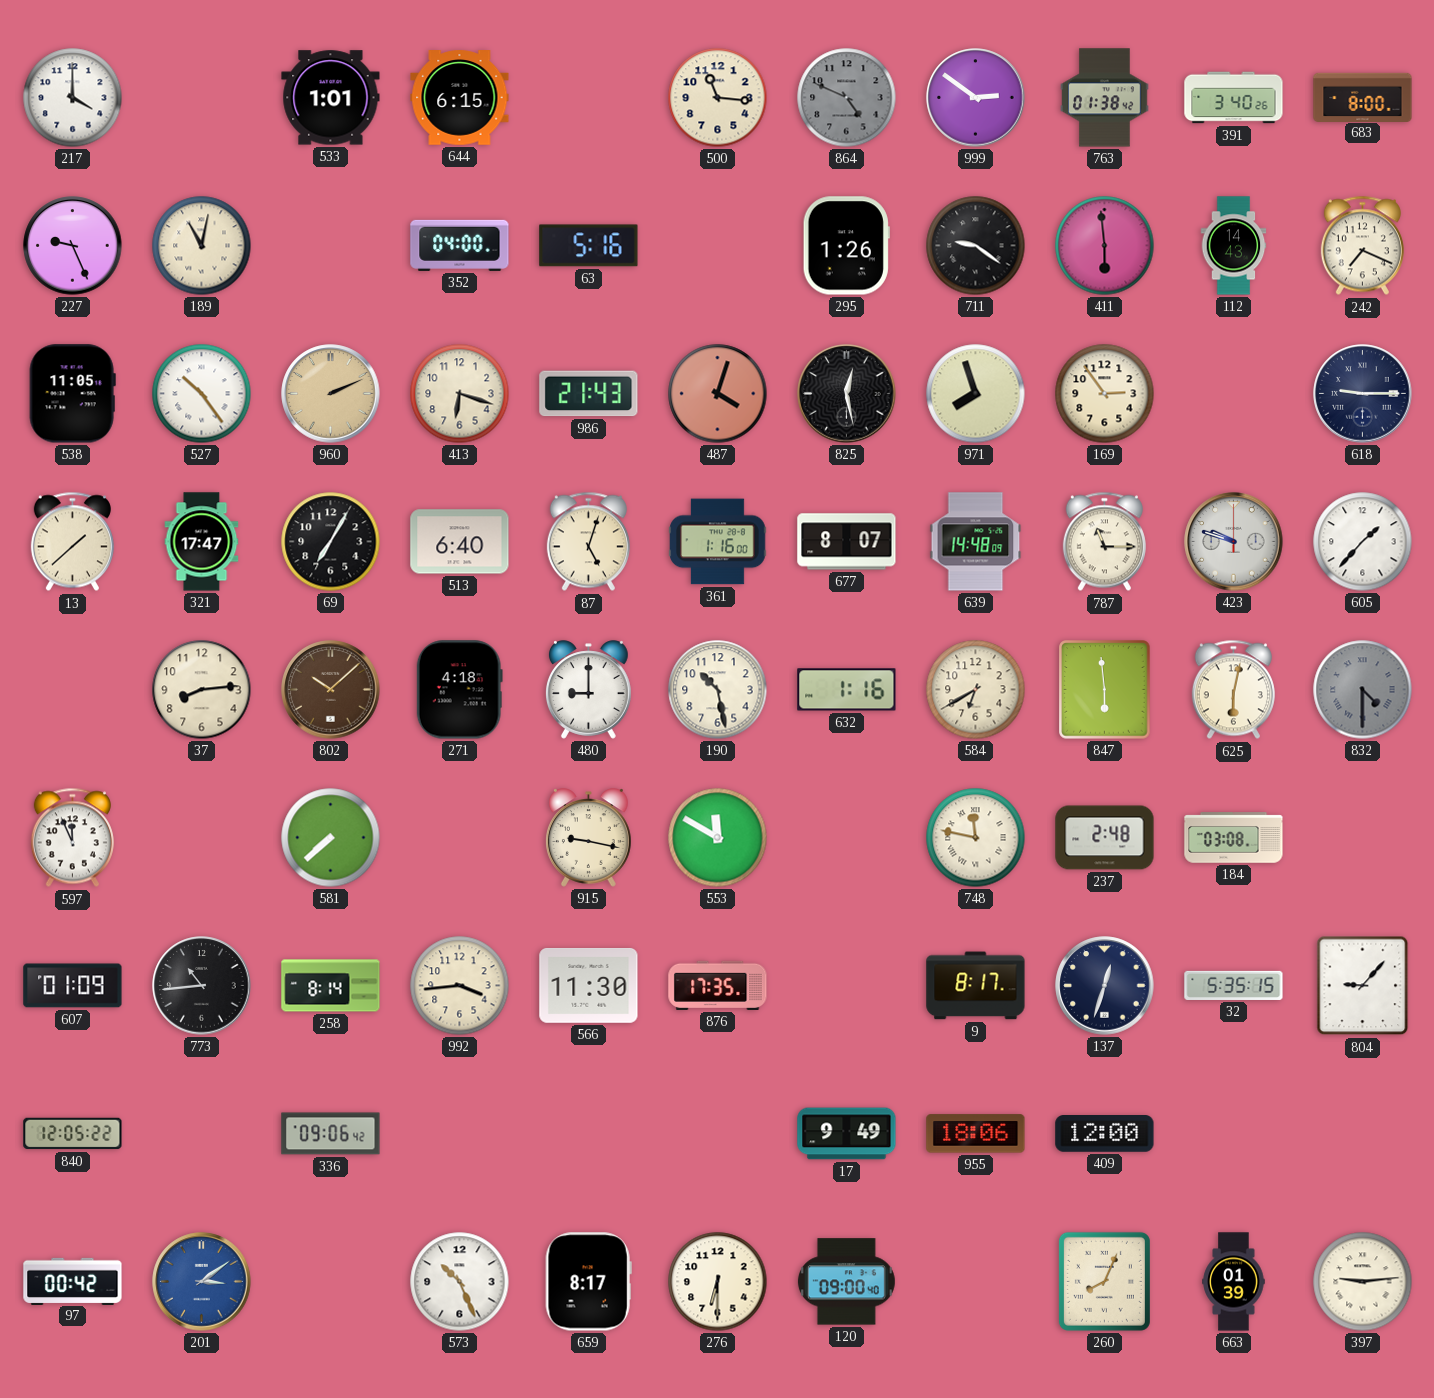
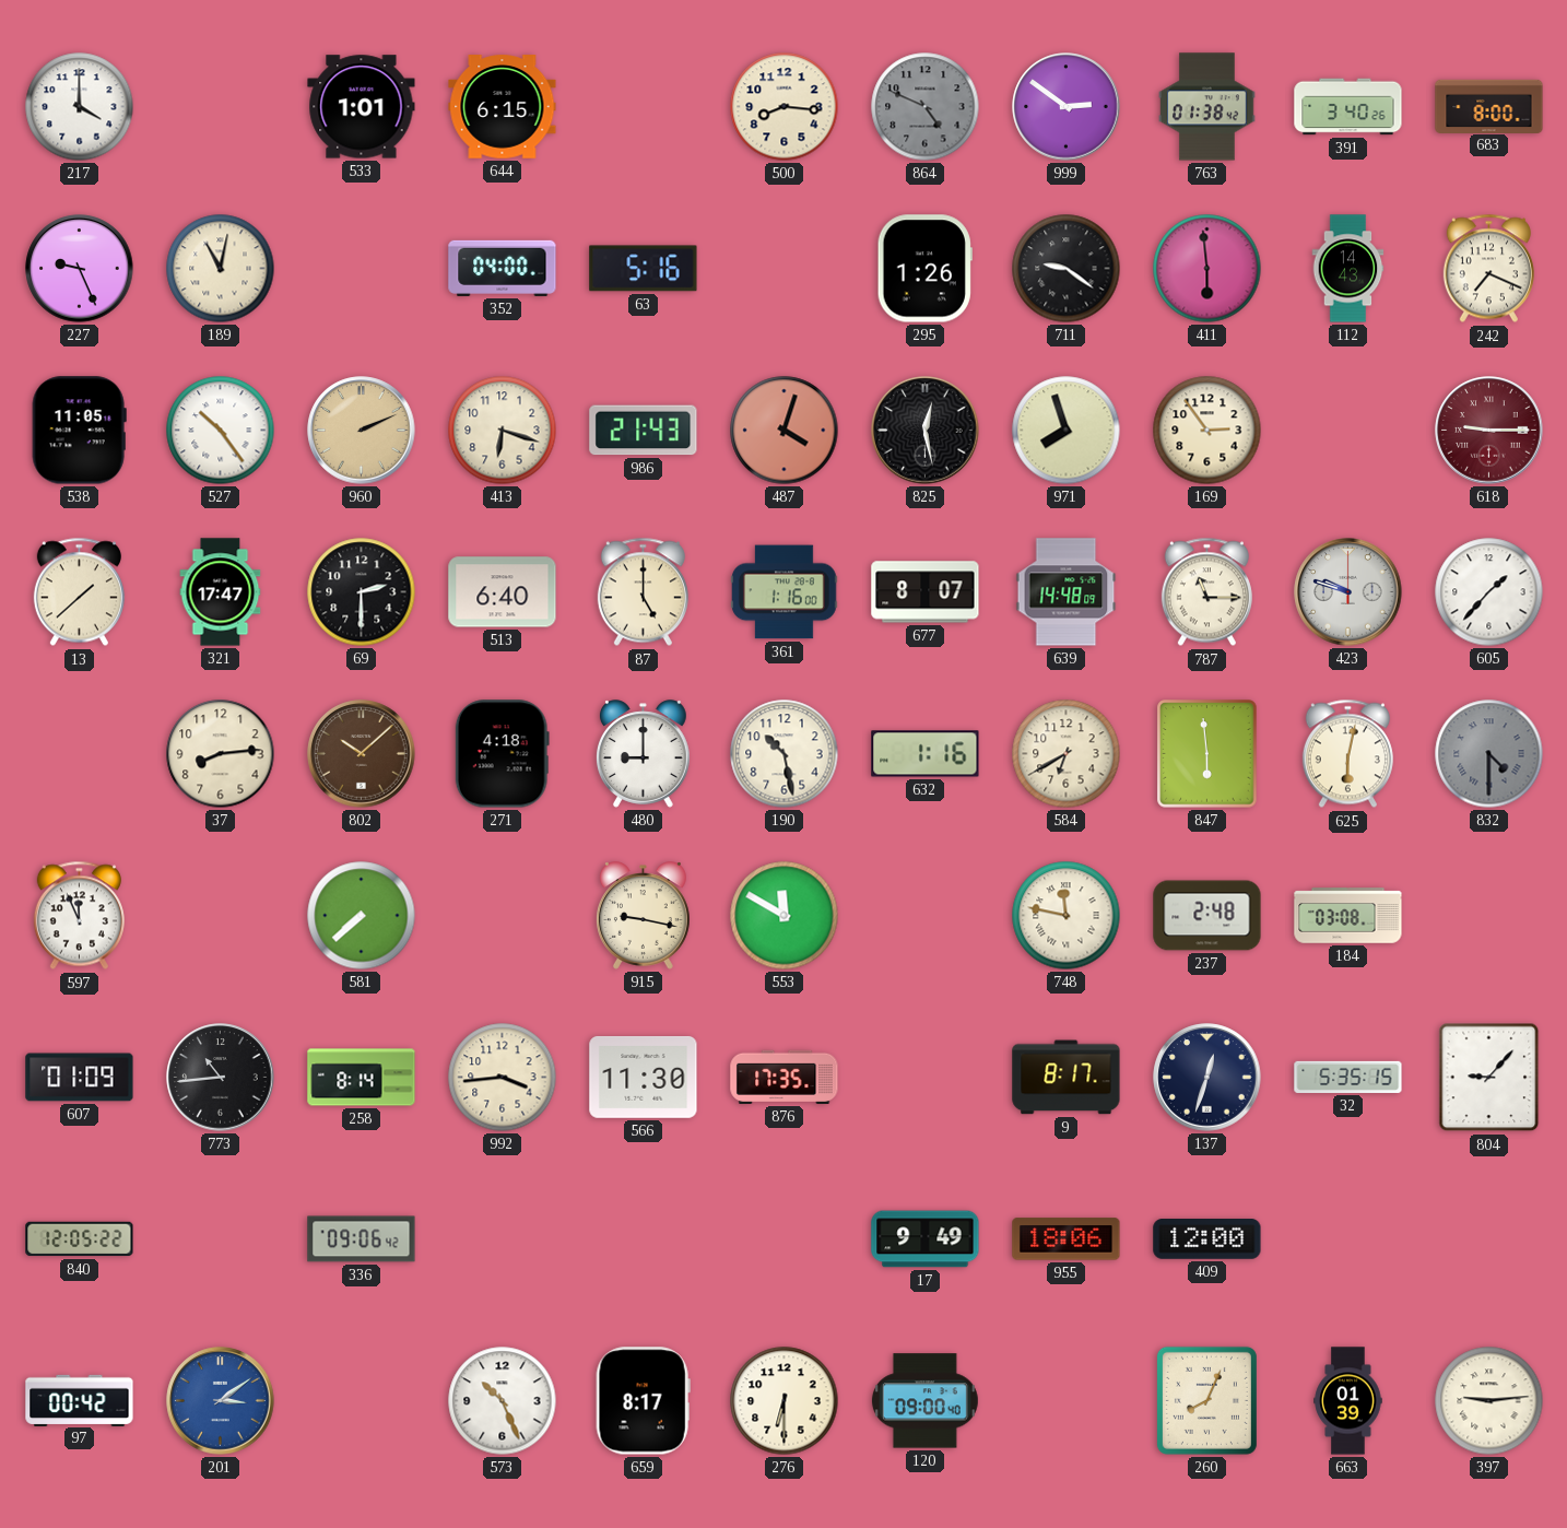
500: 11:16 -> 8:16
618 dial: navy -> burgundy
69: 7:05 -> 2:30
87: 5:03 -> 5:00
